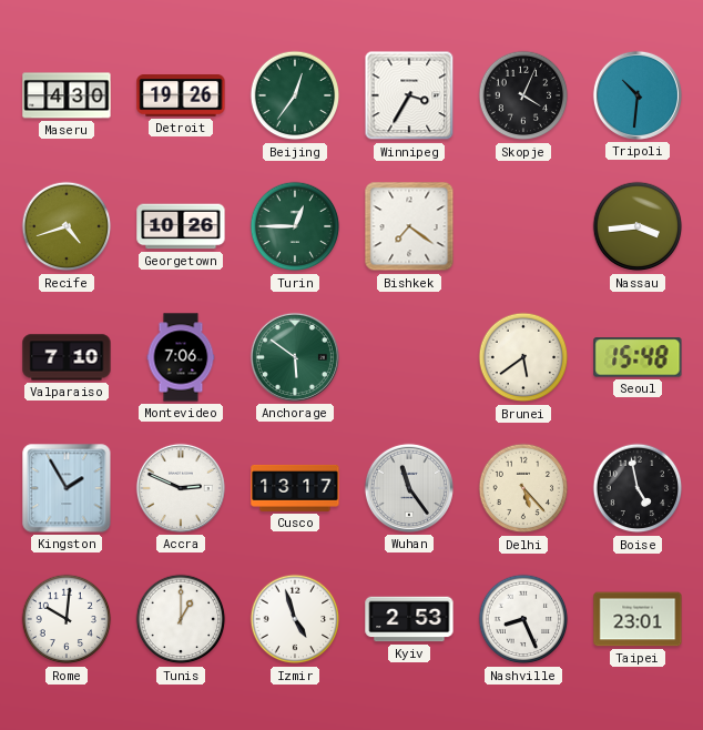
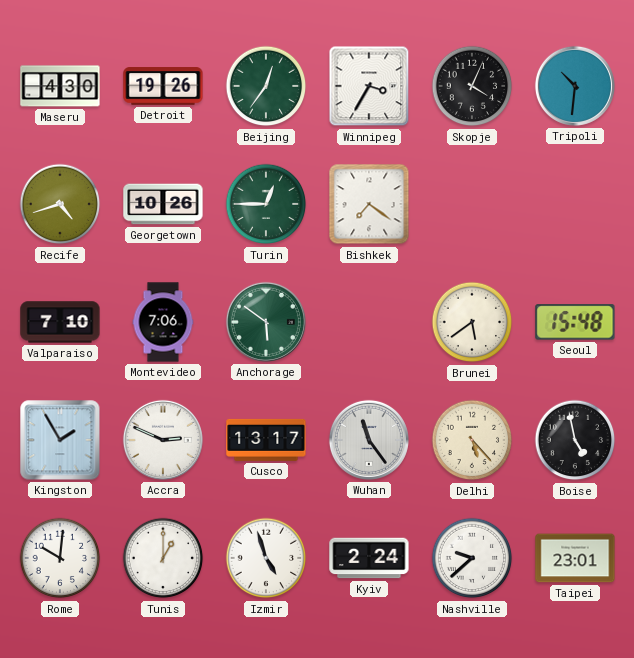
Nassau: 3:44 -> none
Kyiv: 2:53 -> 2:24
Nashville: 8:26 -> 9:38
